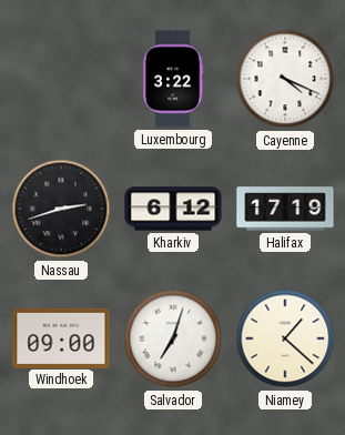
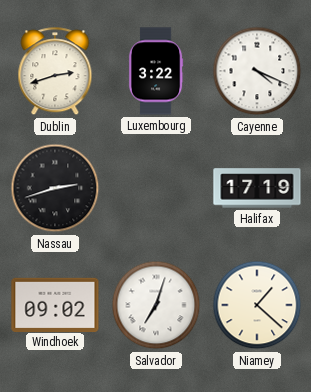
Dublin: none -> 2:42
Kharkiv: 6:12 -> none
Windhoek: 09:00 -> 09:02
